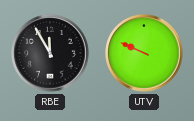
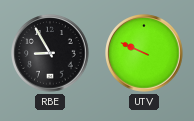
RBE: 11:55 -> 8:55
